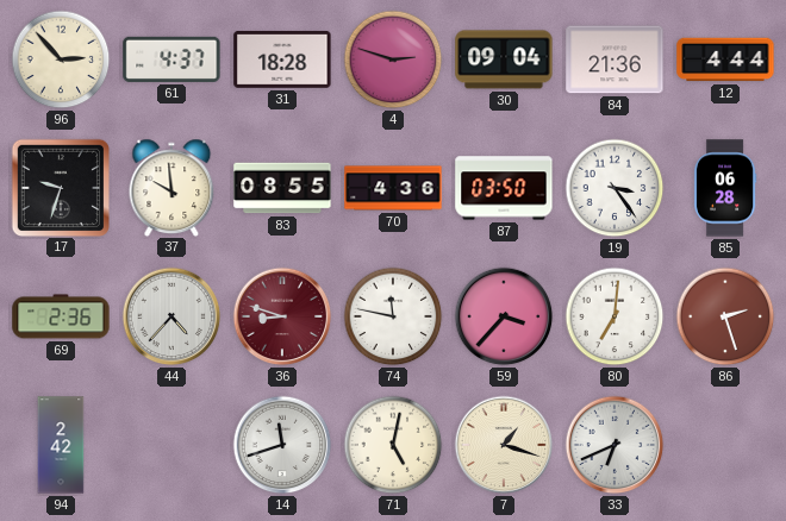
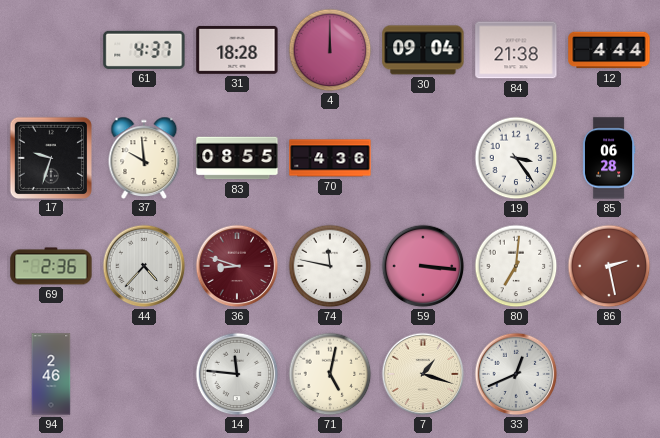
96: 2:53 -> none
4: 2:48 -> 12:00
84: 21:36 -> 21:38
87: 03:50 -> none
59: 3:37 -> 3:16
86: 2:27 -> 2:28
94: 2:42 -> 2:46
14: 11:42 -> 11:46
33: 6:41 -> 12:41
